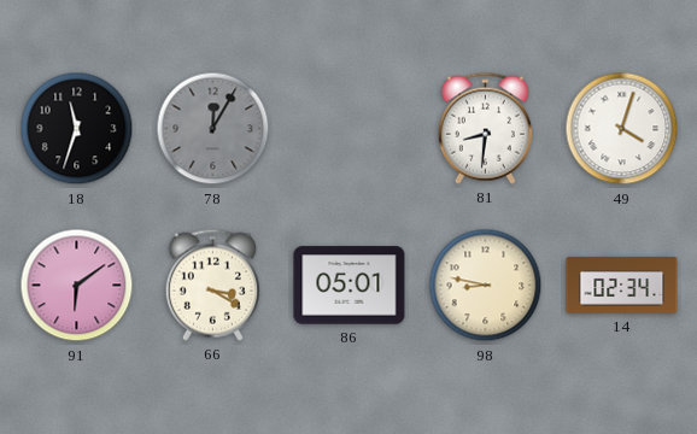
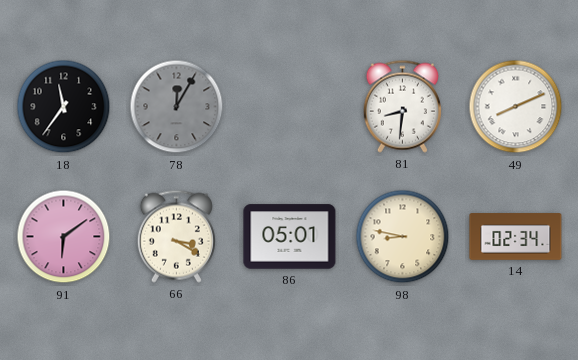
18: 11:33 -> 11:36
49: 4:03 -> 8:11
